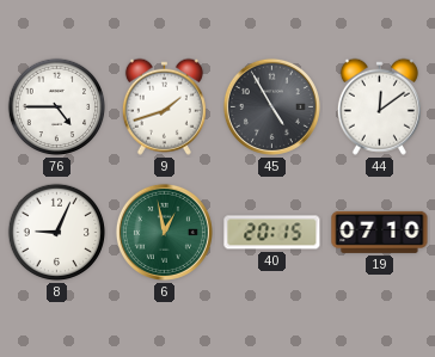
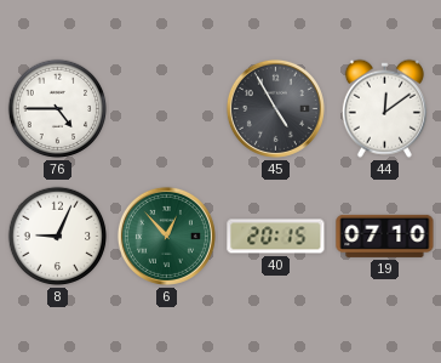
9: 1:42 -> none
6: 12:58 -> 12:53
